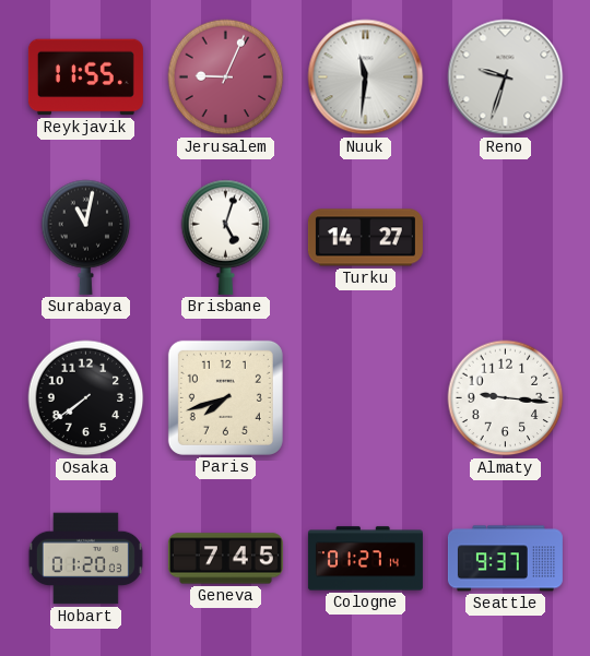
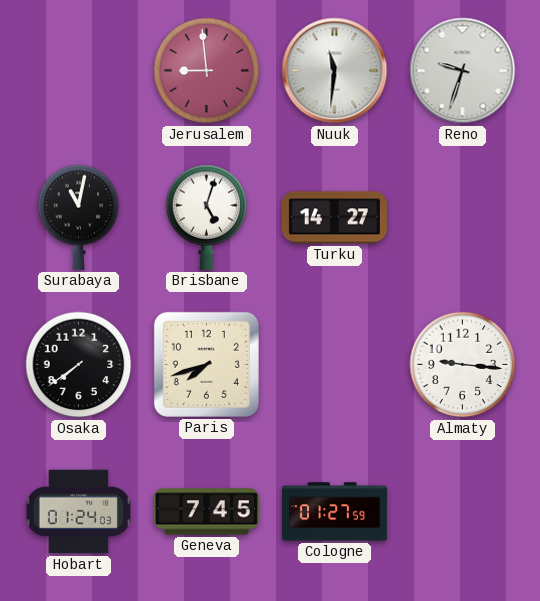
Reykjavik: 11:55 -> none
Jerusalem: 9:04 -> 8:59
Hobart: 01:20 -> 01:24
Cologne: 01:27:14 -> 01:27:59
Seattle: 9:37 -> none
